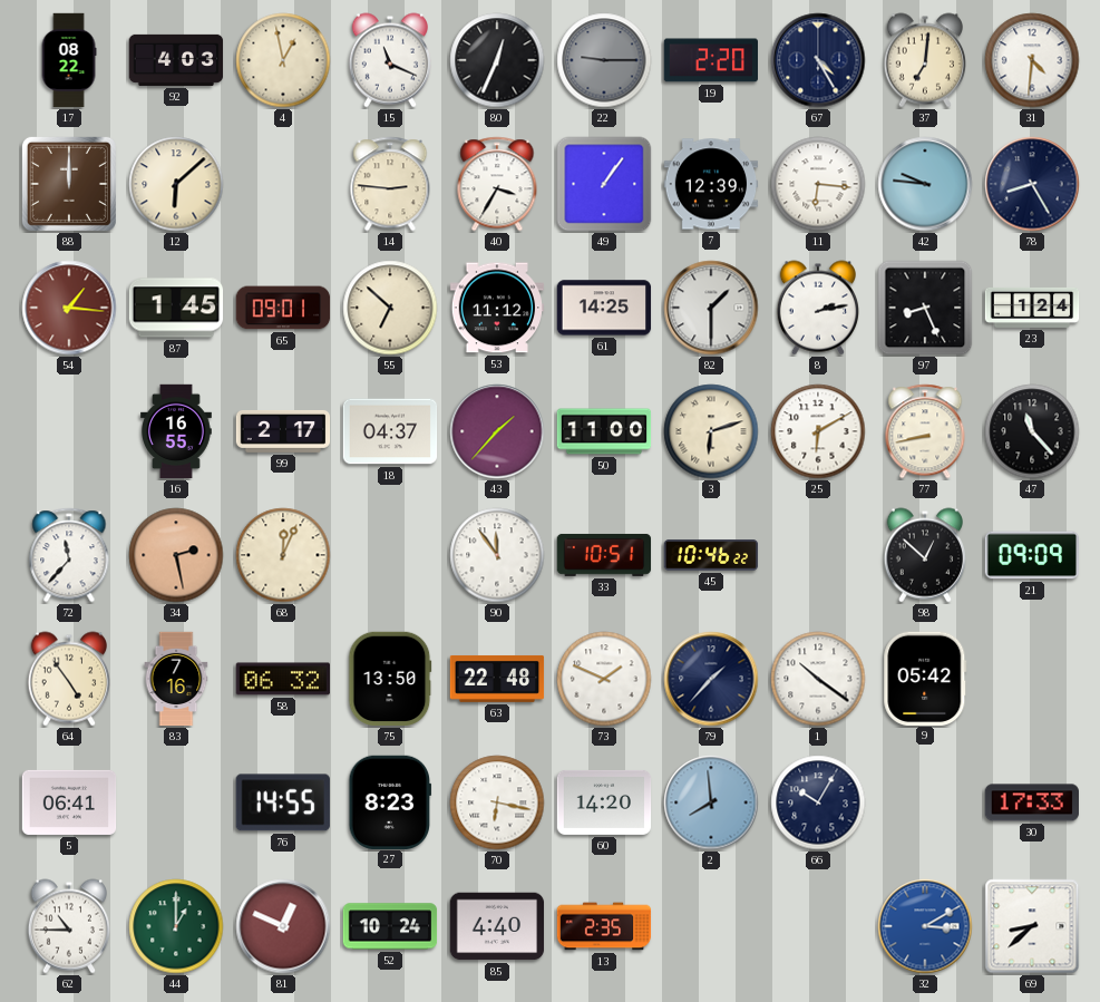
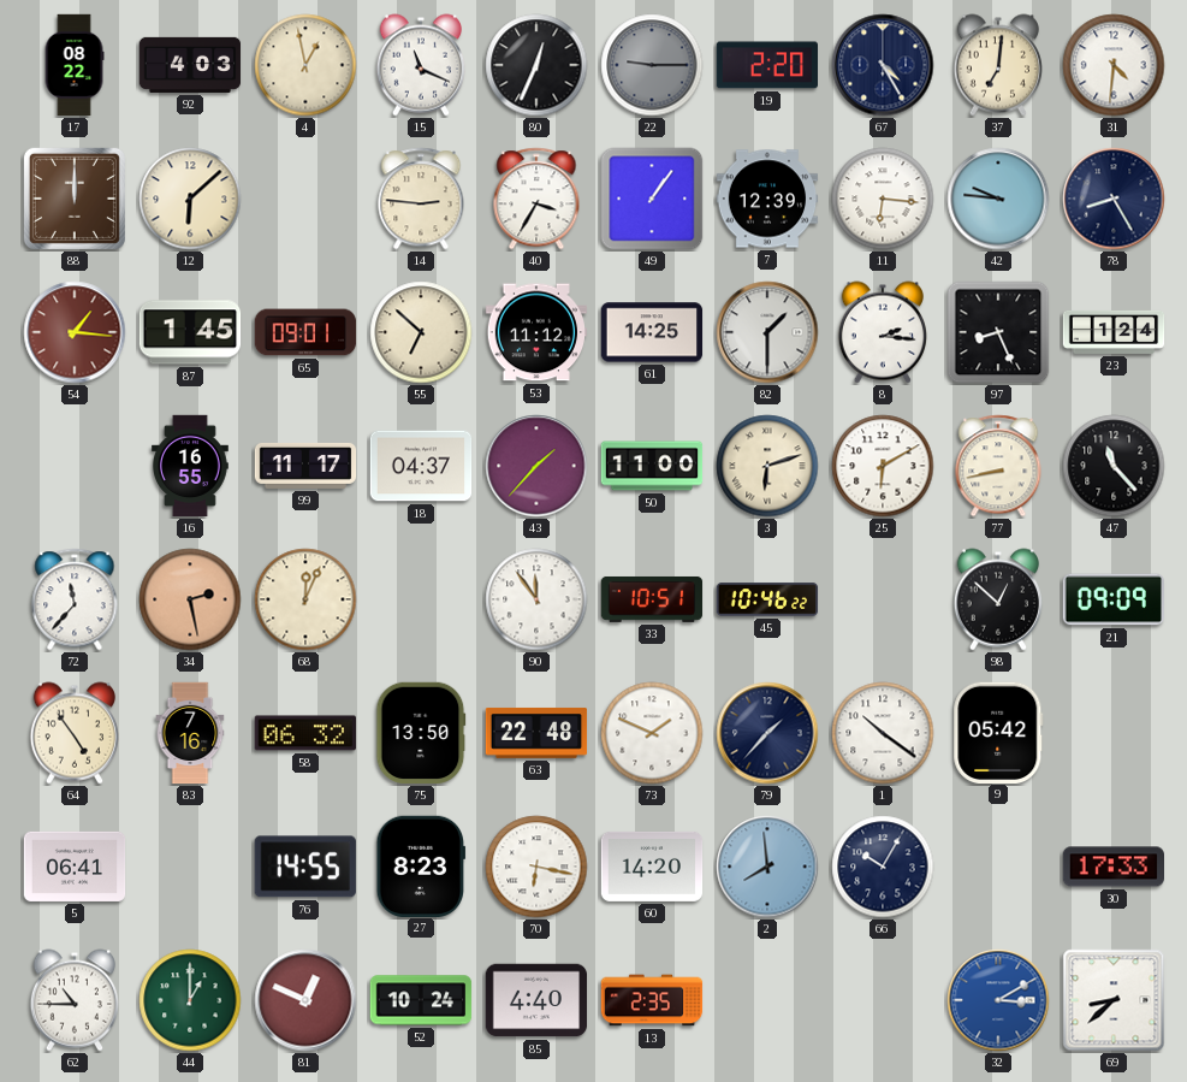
8: 2:13 -> 2:16
99: 2:17 -> 11:17
